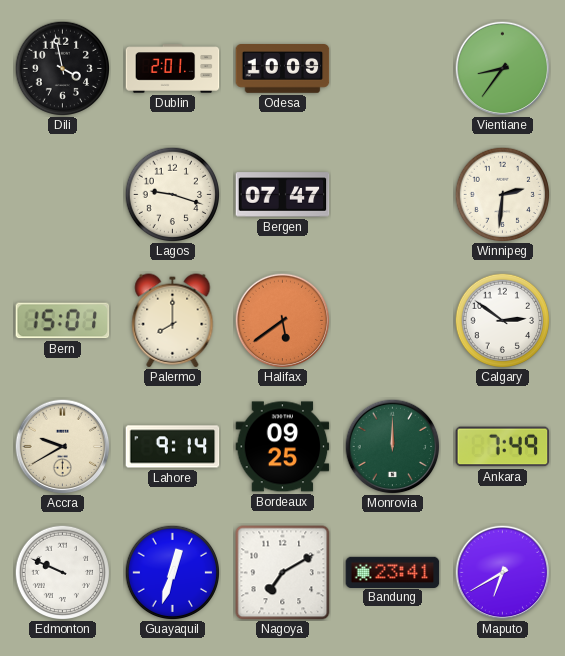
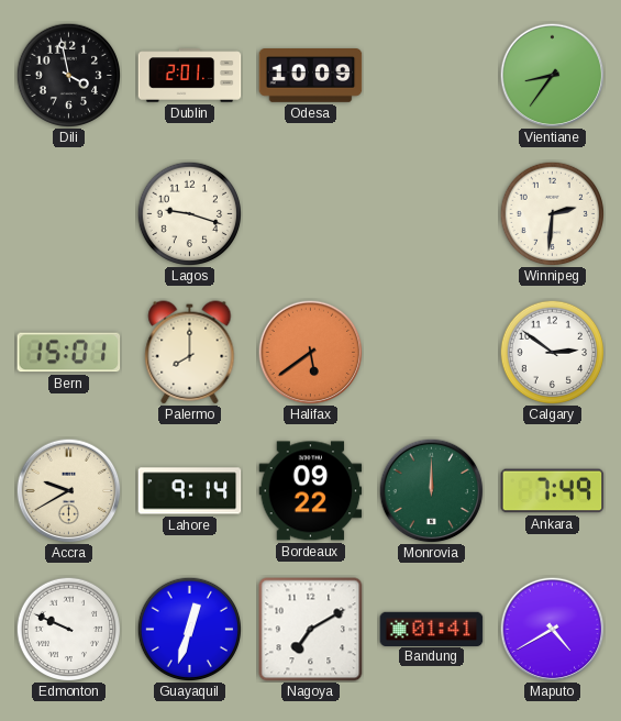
Bergen: 07:47 -> none
Bordeaux: 09:25 -> 09:22
Bandung: 23:41 -> 01:41
Maputo: 6:40 -> 4:40
